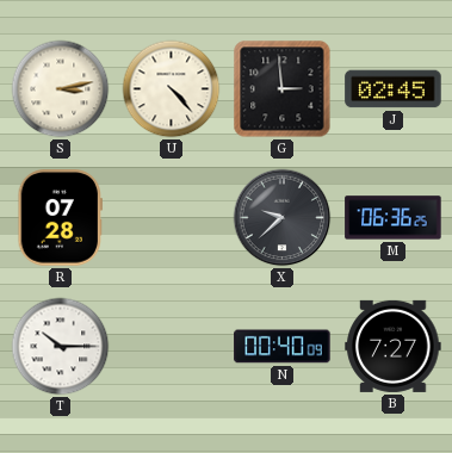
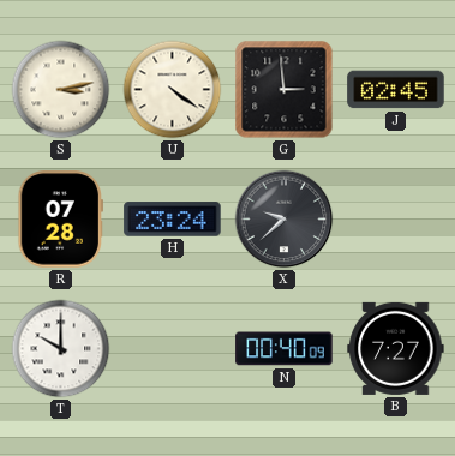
U: 4:23 -> 4:21
H: none -> 23:24
M: 06:36 -> none
T: 10:15 -> 10:00
